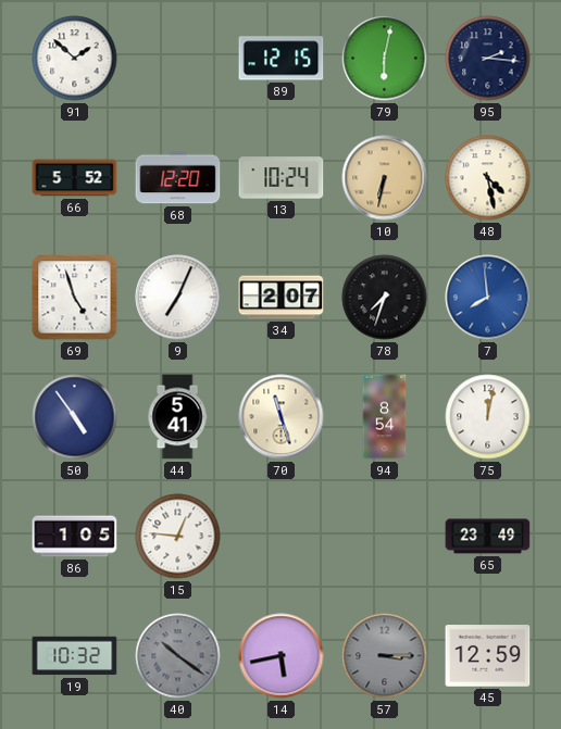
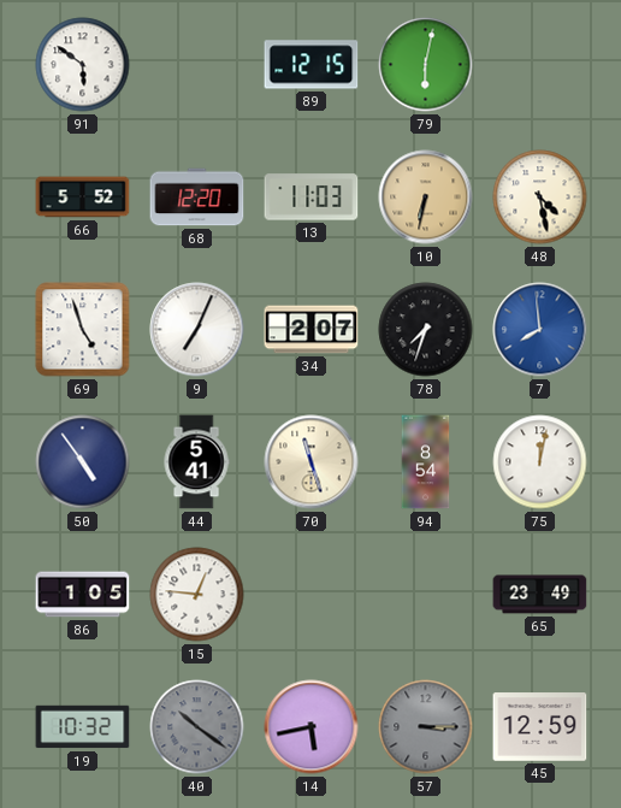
91: 1:52 -> 5:51
95: 2:16 -> none
13: 10:24 -> 11:03
